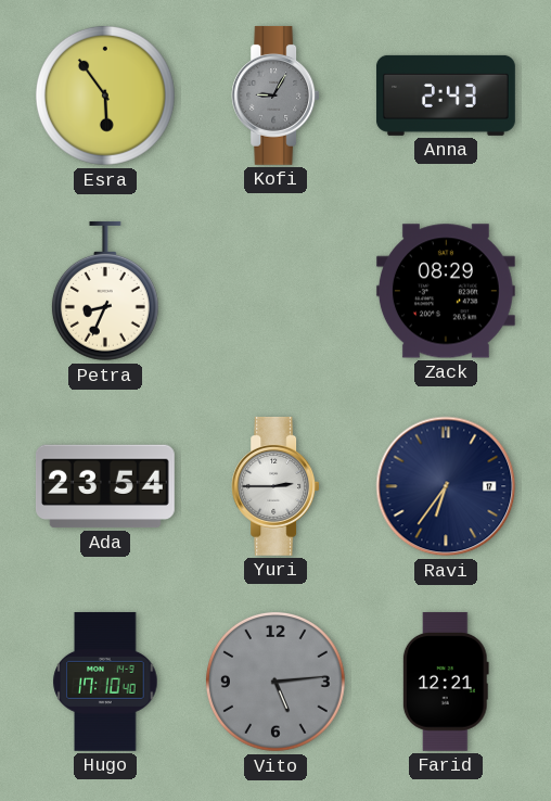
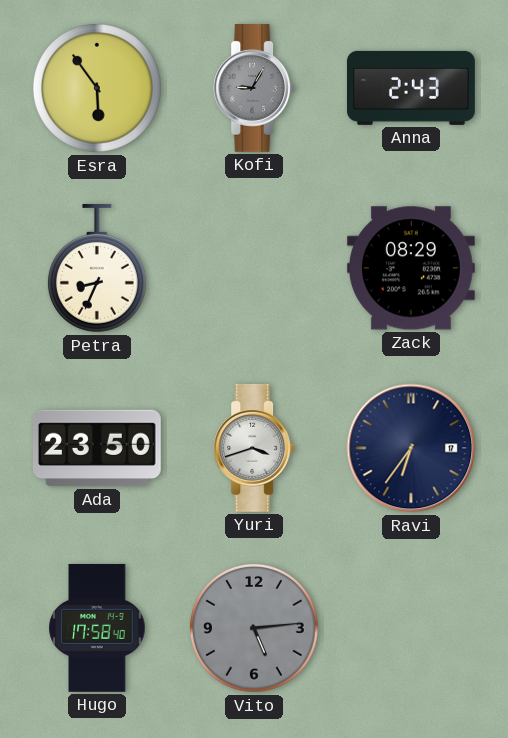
Ada: 23:54 -> 23:50
Yuri: 2:45 -> 3:42
Hugo: 17:10 -> 17:58
Farid: 12:21 -> none
